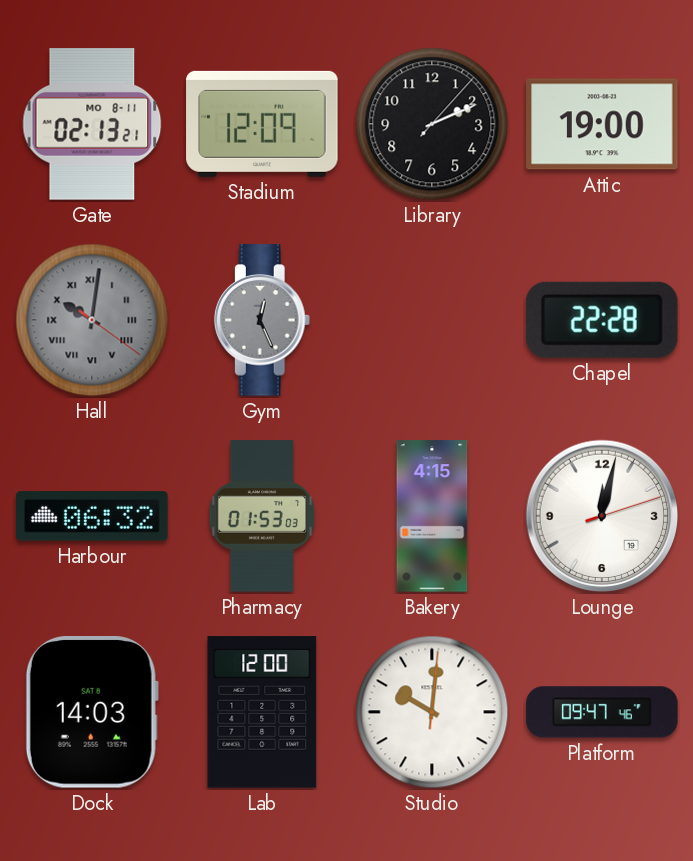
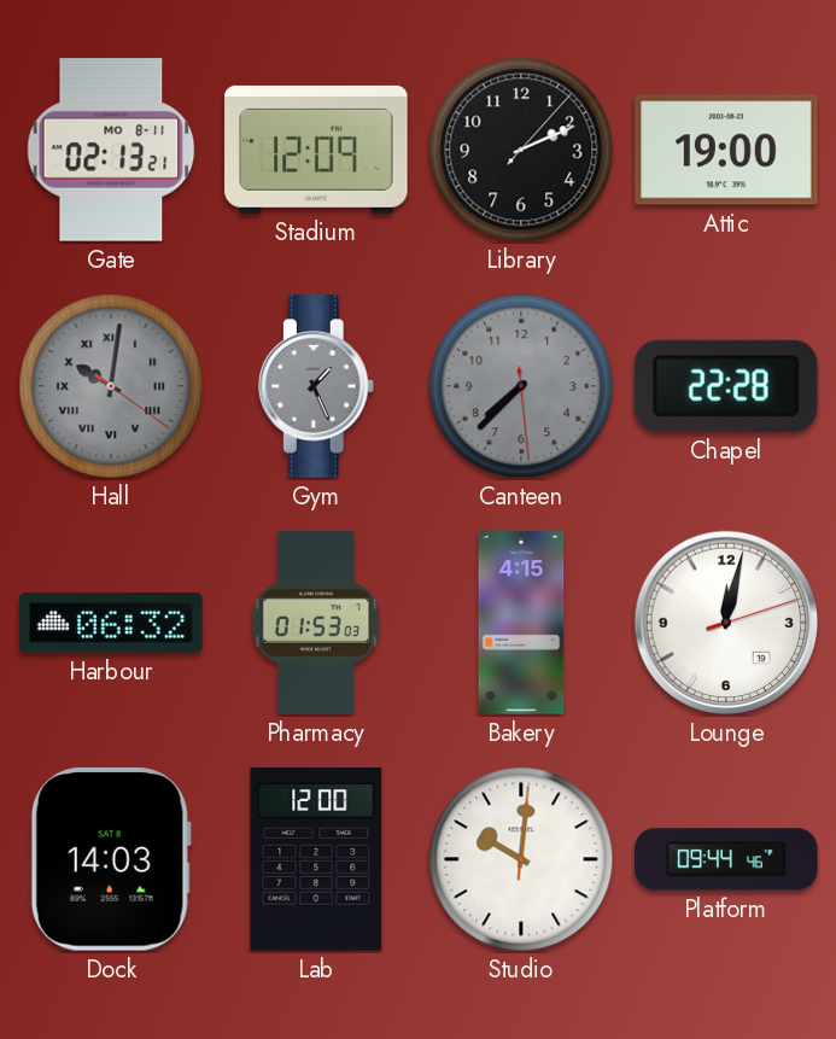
Gym: 12:26 -> 1:26
Canteen: none -> 7:37
Platform: 09:47 -> 09:44
